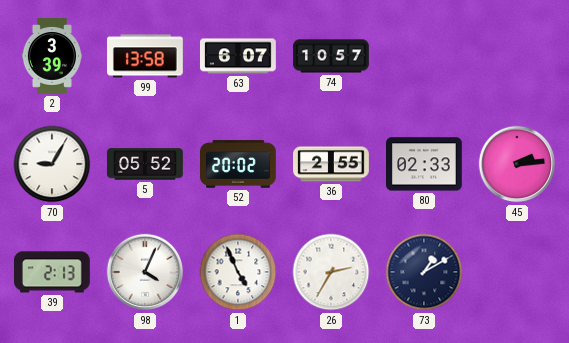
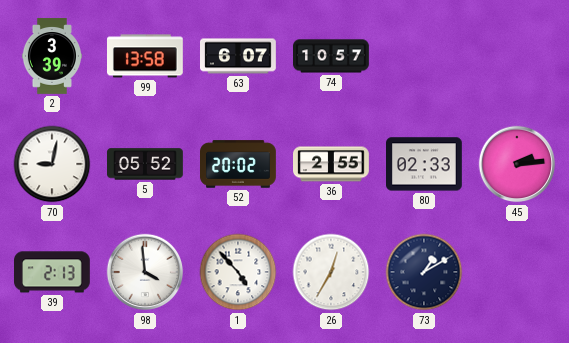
70: 9:05 -> 9:02
98: 4:04 -> 3:59
1: 4:56 -> 4:53
26: 2:35 -> 12:35
